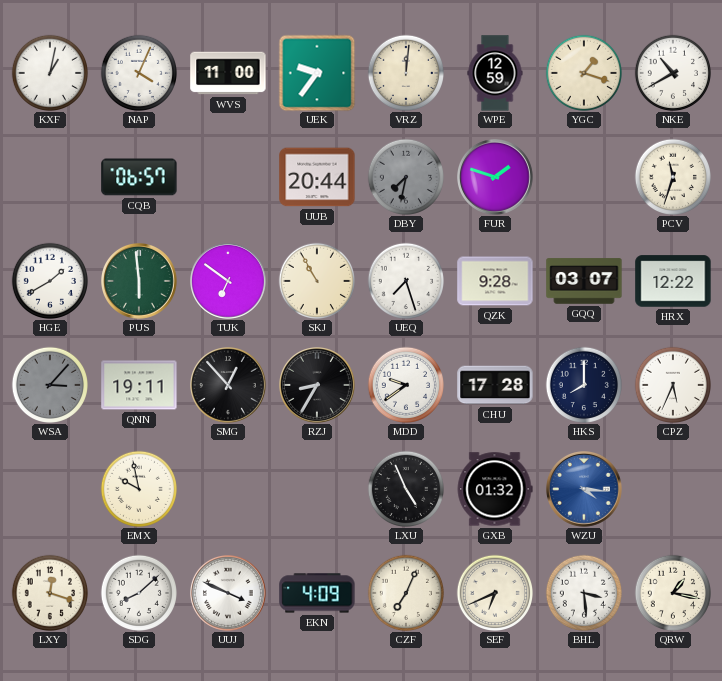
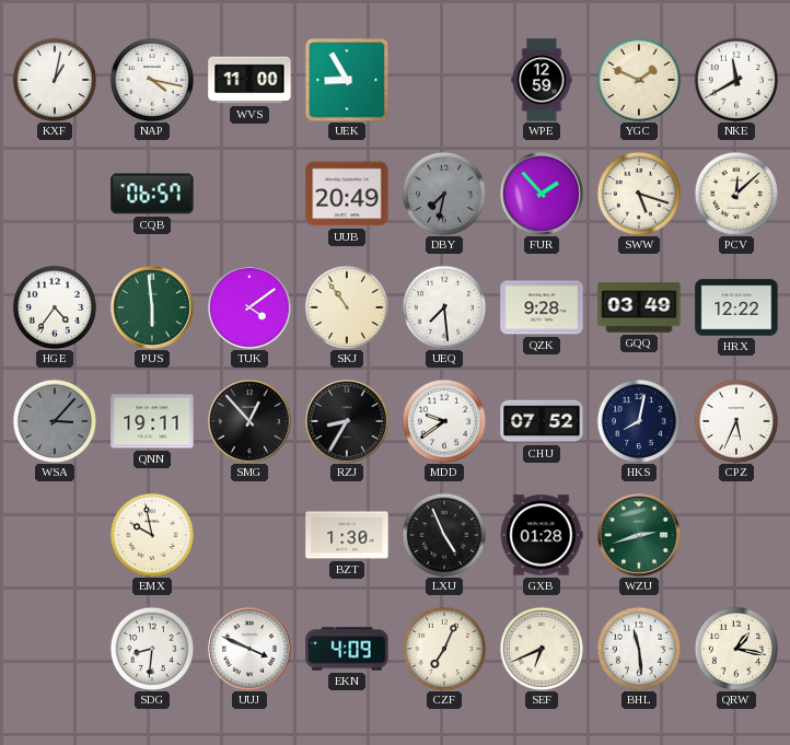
NAP: 4:04 -> 4:17
UEK: 9:36 -> 8:55
VRZ: 12:01 -> none
YGC: 1:18 -> 1:49
NKE: 10:40 -> 11:40
UUB: 20:44 -> 20:49
FUR: 1:48 -> 1:53
SWW: none -> 5:18
PCV: 11:33 -> 12:08
HGE: 1:40 -> 4:36
TUK: 6:51 -> 4:09
SKJ: 10:55 -> 10:54
UEQ: 7:27 -> 7:29
GQQ: 03:07 -> 03:49
CHU: 17:28 -> 07:52
HKS: 8:00 -> 8:02
BZT: none -> 1:30
GXB: 01:32 -> 01:28
WZU: 4:16 -> 2:42
WZU dial: blue -> green
LXY: 12:18 -> none
SDG: 8:08 -> 8:31
BHL: 3:29 -> 11:29
